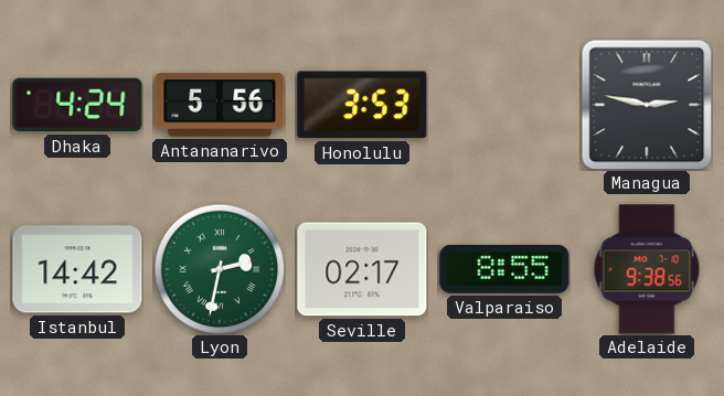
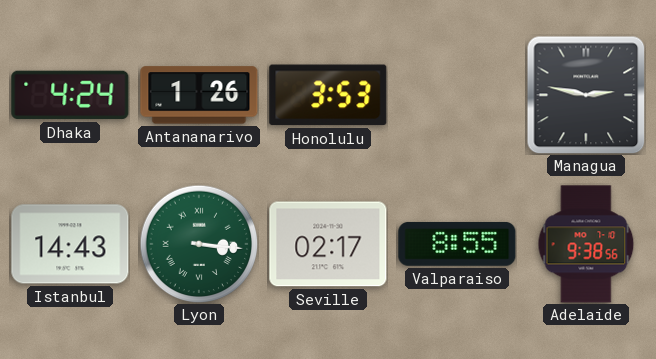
Antananarivo: 5:56 -> 1:26
Istanbul: 14:42 -> 14:43
Lyon: 2:32 -> 3:16
